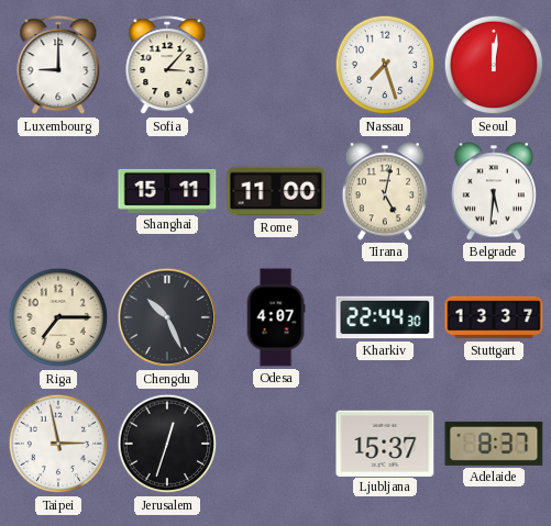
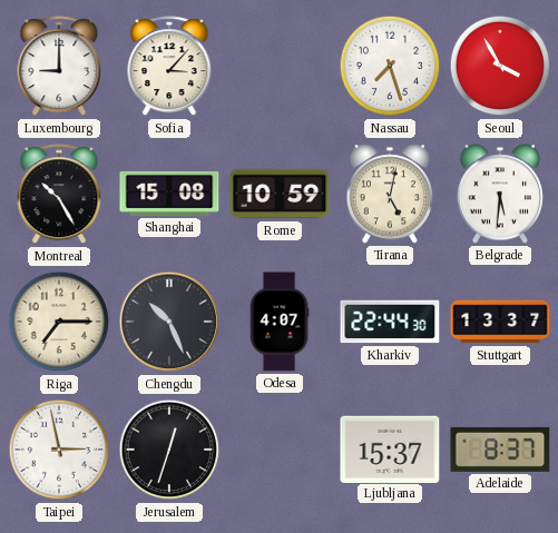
Seoul: 12:01 -> 3:55
Montreal: none -> 10:25
Shanghai: 15:11 -> 15:08
Rome: 11:00 -> 10:59
